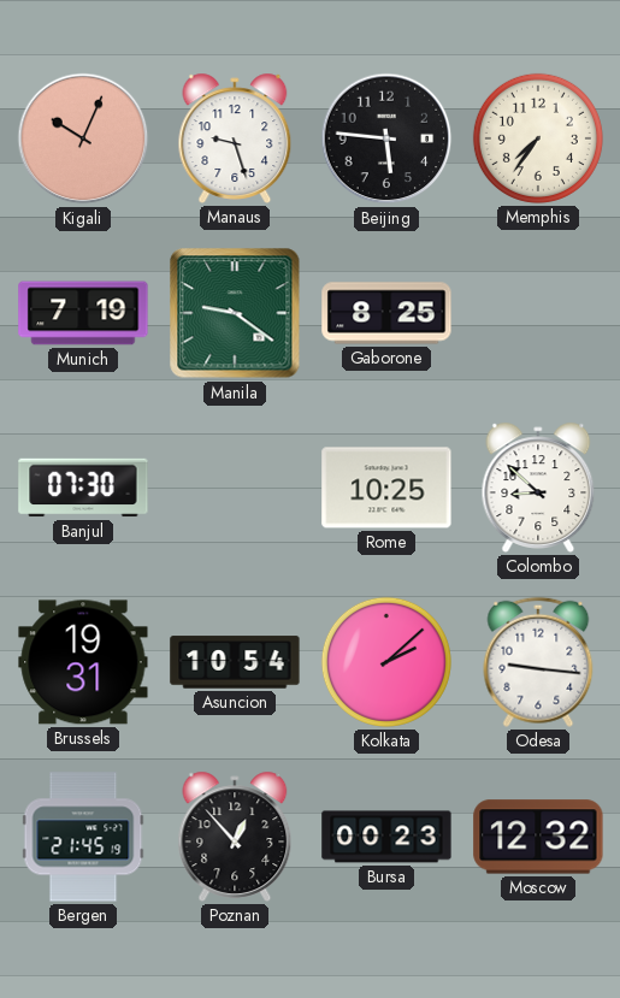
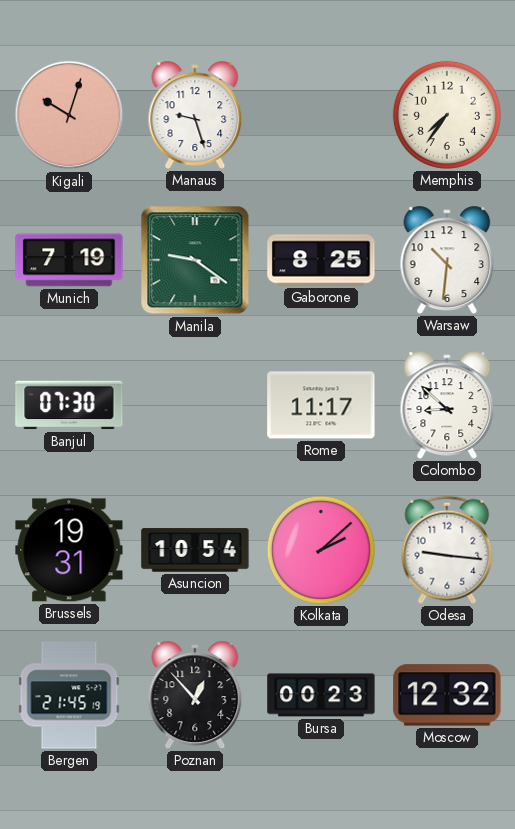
Kigali: 10:04 -> 10:03
Beijing: 5:46 -> none
Warsaw: none -> 10:31
Rome: 10:25 -> 11:17
